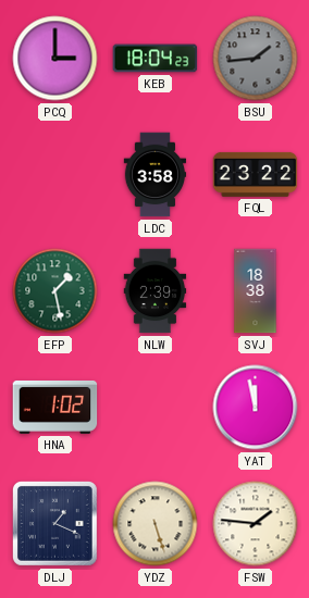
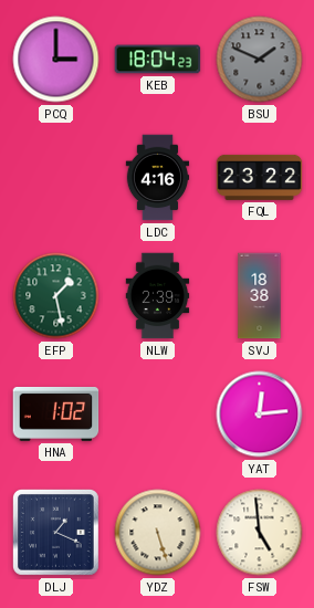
BSU: 1:44 -> 1:49
LDC: 3:58 -> 4:16
YAT: 11:58 -> 12:14
FSW: 1:46 -> 4:59
